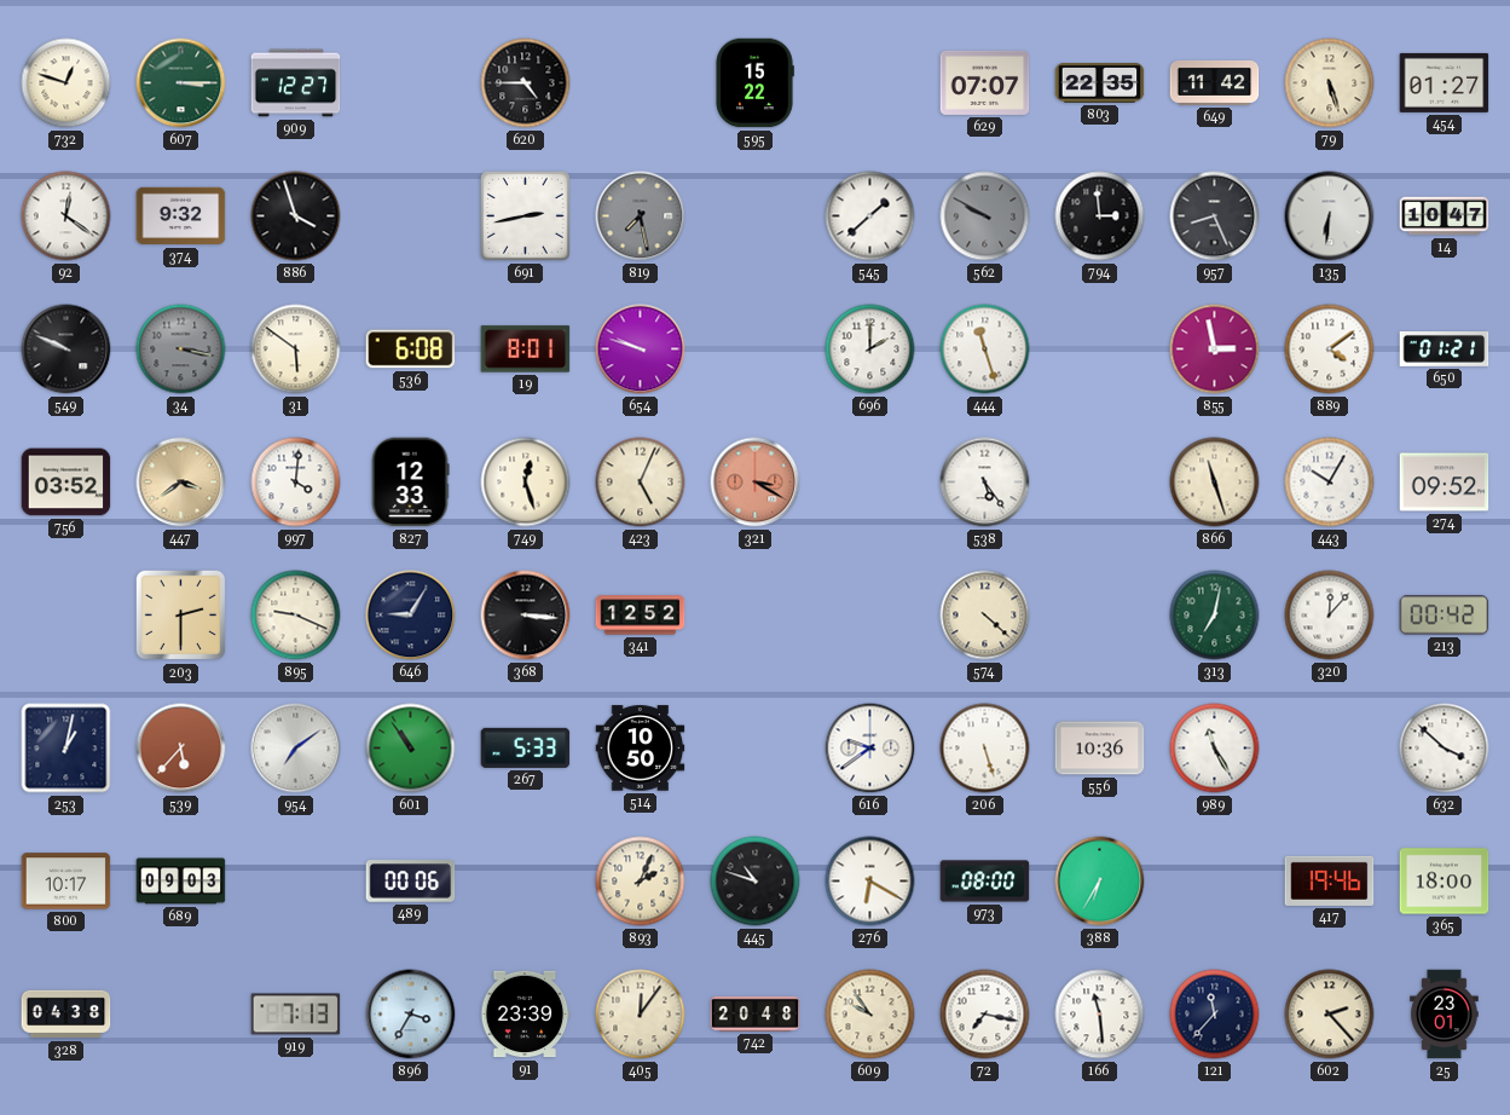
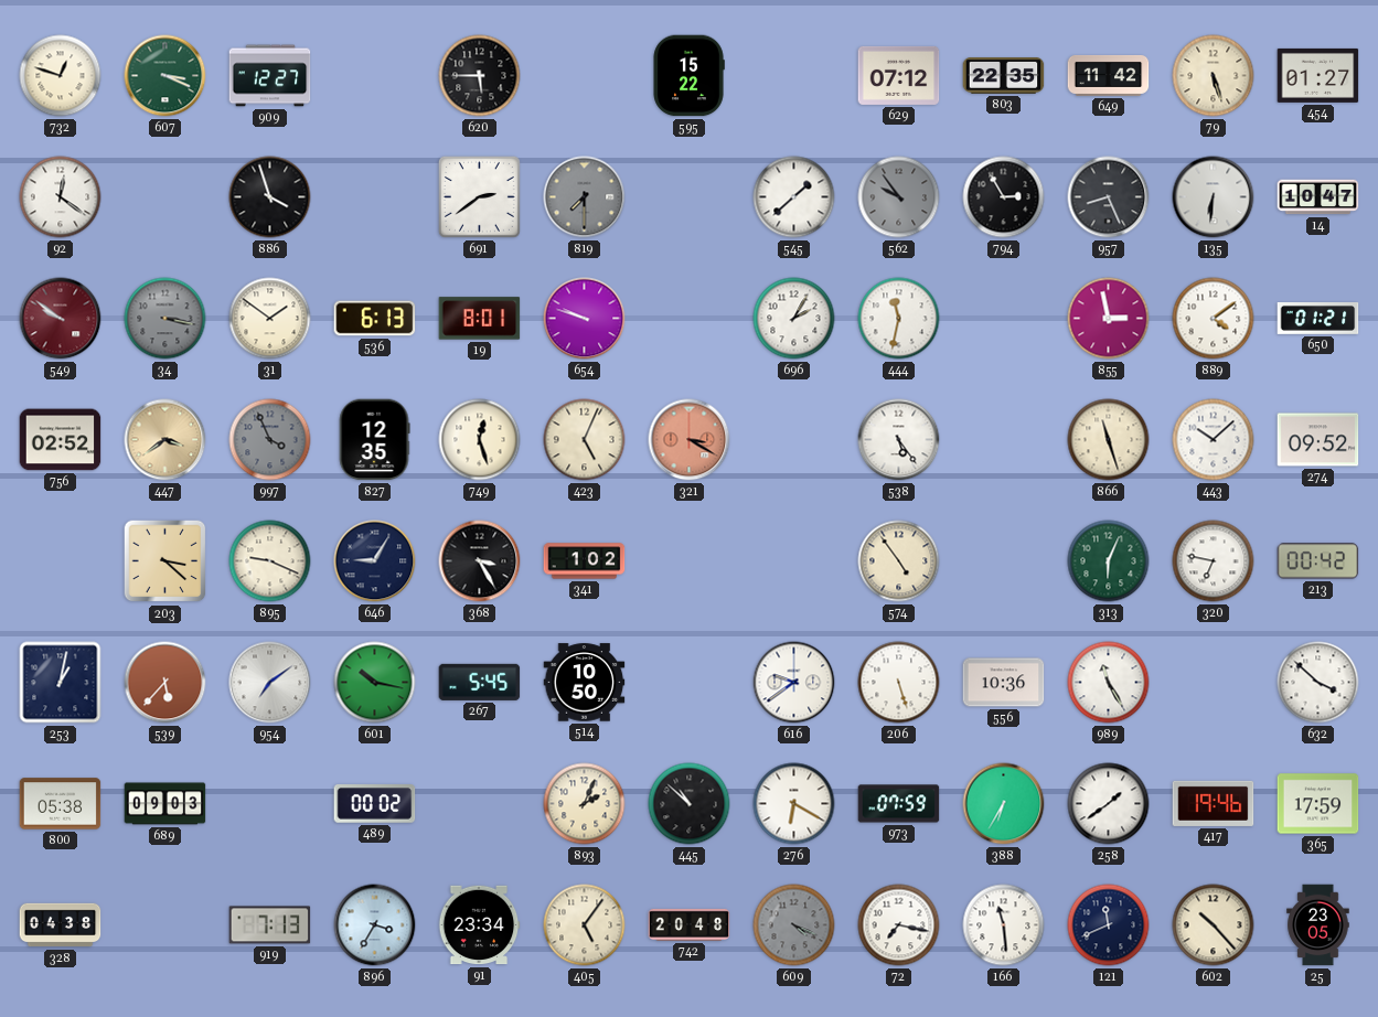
607: 3:15 -> 3:19
620: 4:45 -> 5:45
629: 07:07 -> 07:12
374: 9:32 -> none
691: 2:43 -> 2:39
819: 7:28 -> 7:30
562: 9:50 -> 9:54
794: 2:59 -> 2:55
549: 9:49 -> 9:51
549 dial: black -> burgundy
31: 5:51 -> 1:51
536: 6:08 -> 6:13
696: 2:00 -> 2:05
444: 11:27 -> 11:32
756: 03:52 -> 02:52
997: 4:01 -> 3:56
997 dial: white -> grey
827: 12:33 -> 12:35
443: 10:05 -> 10:08
203: 2:30 -> 3:22
368: 3:16 -> 3:25
341: 12:52 -> 1:02
574: 4:22 -> 4:54
313: 7:02 -> 6:04
320: 12:07 -> 6:47
601: 10:54 -> 10:17
267: 5:33 -> 5:45
800: 10:17 -> 05:38
489: 00:06 -> 00:02
445: 10:48 -> 10:52
973: 08:00 -> 07:59
258: none -> 1:39
365: 18:00 -> 17:59
91: 23:39 -> 23:34
405: 12:06 -> 5:06
609: 9:54 -> 4:19
609 dial: cream -> grey
121: 11:37 -> 11:41
602: 2:23 -> 10:23
25: 23:01 -> 23:05
